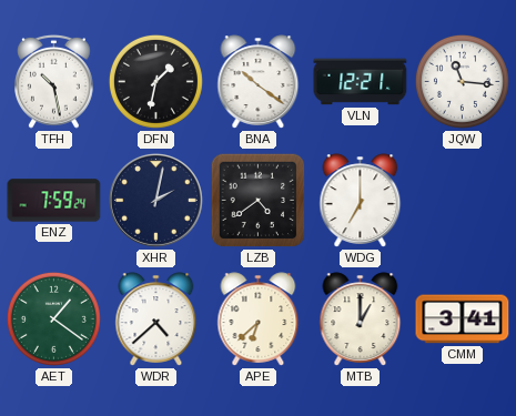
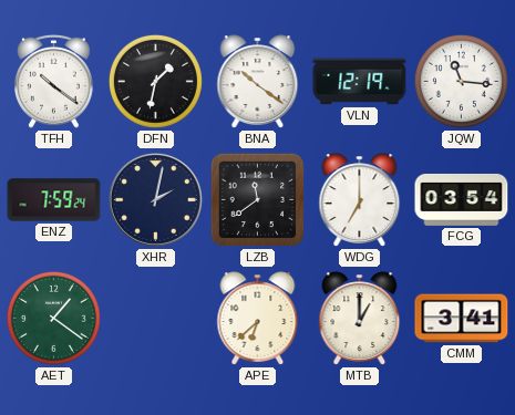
TFH: 10:28 -> 10:21
VLN: 12:21 -> 12:19
LZB: 4:39 -> 11:39
FCG: none -> 03:54
WDR: 4:38 -> none
